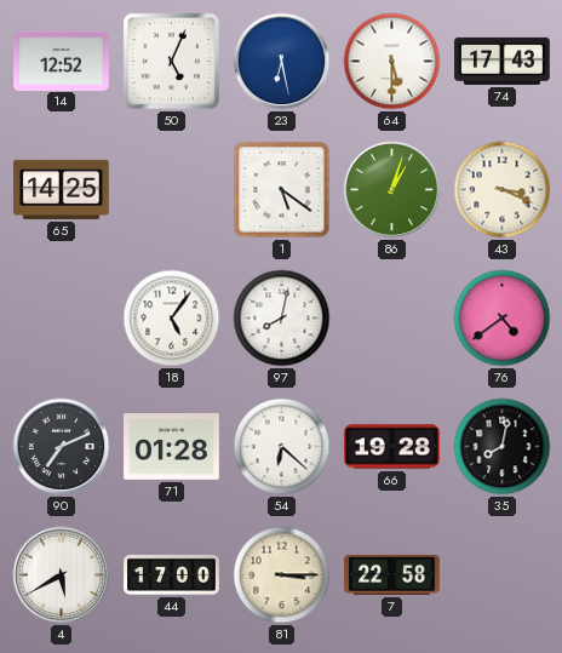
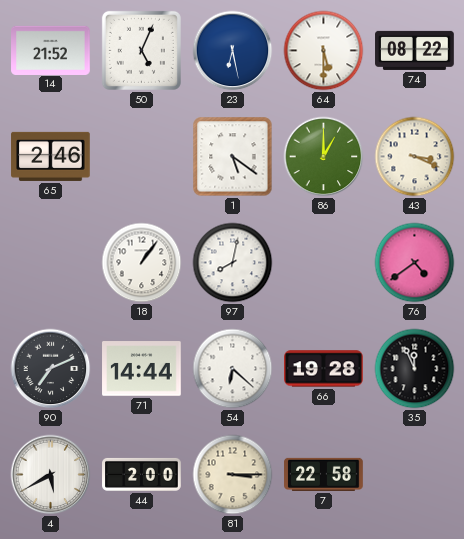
14: 12:52 -> 21:52
74: 17:43 -> 08:22
65: 14:25 -> 2:46
86: 1:03 -> 1:00
18: 5:06 -> 1:06
71: 01:28 -> 14:44
35: 8:02 -> 11:56
44: 17:00 -> 2:00
